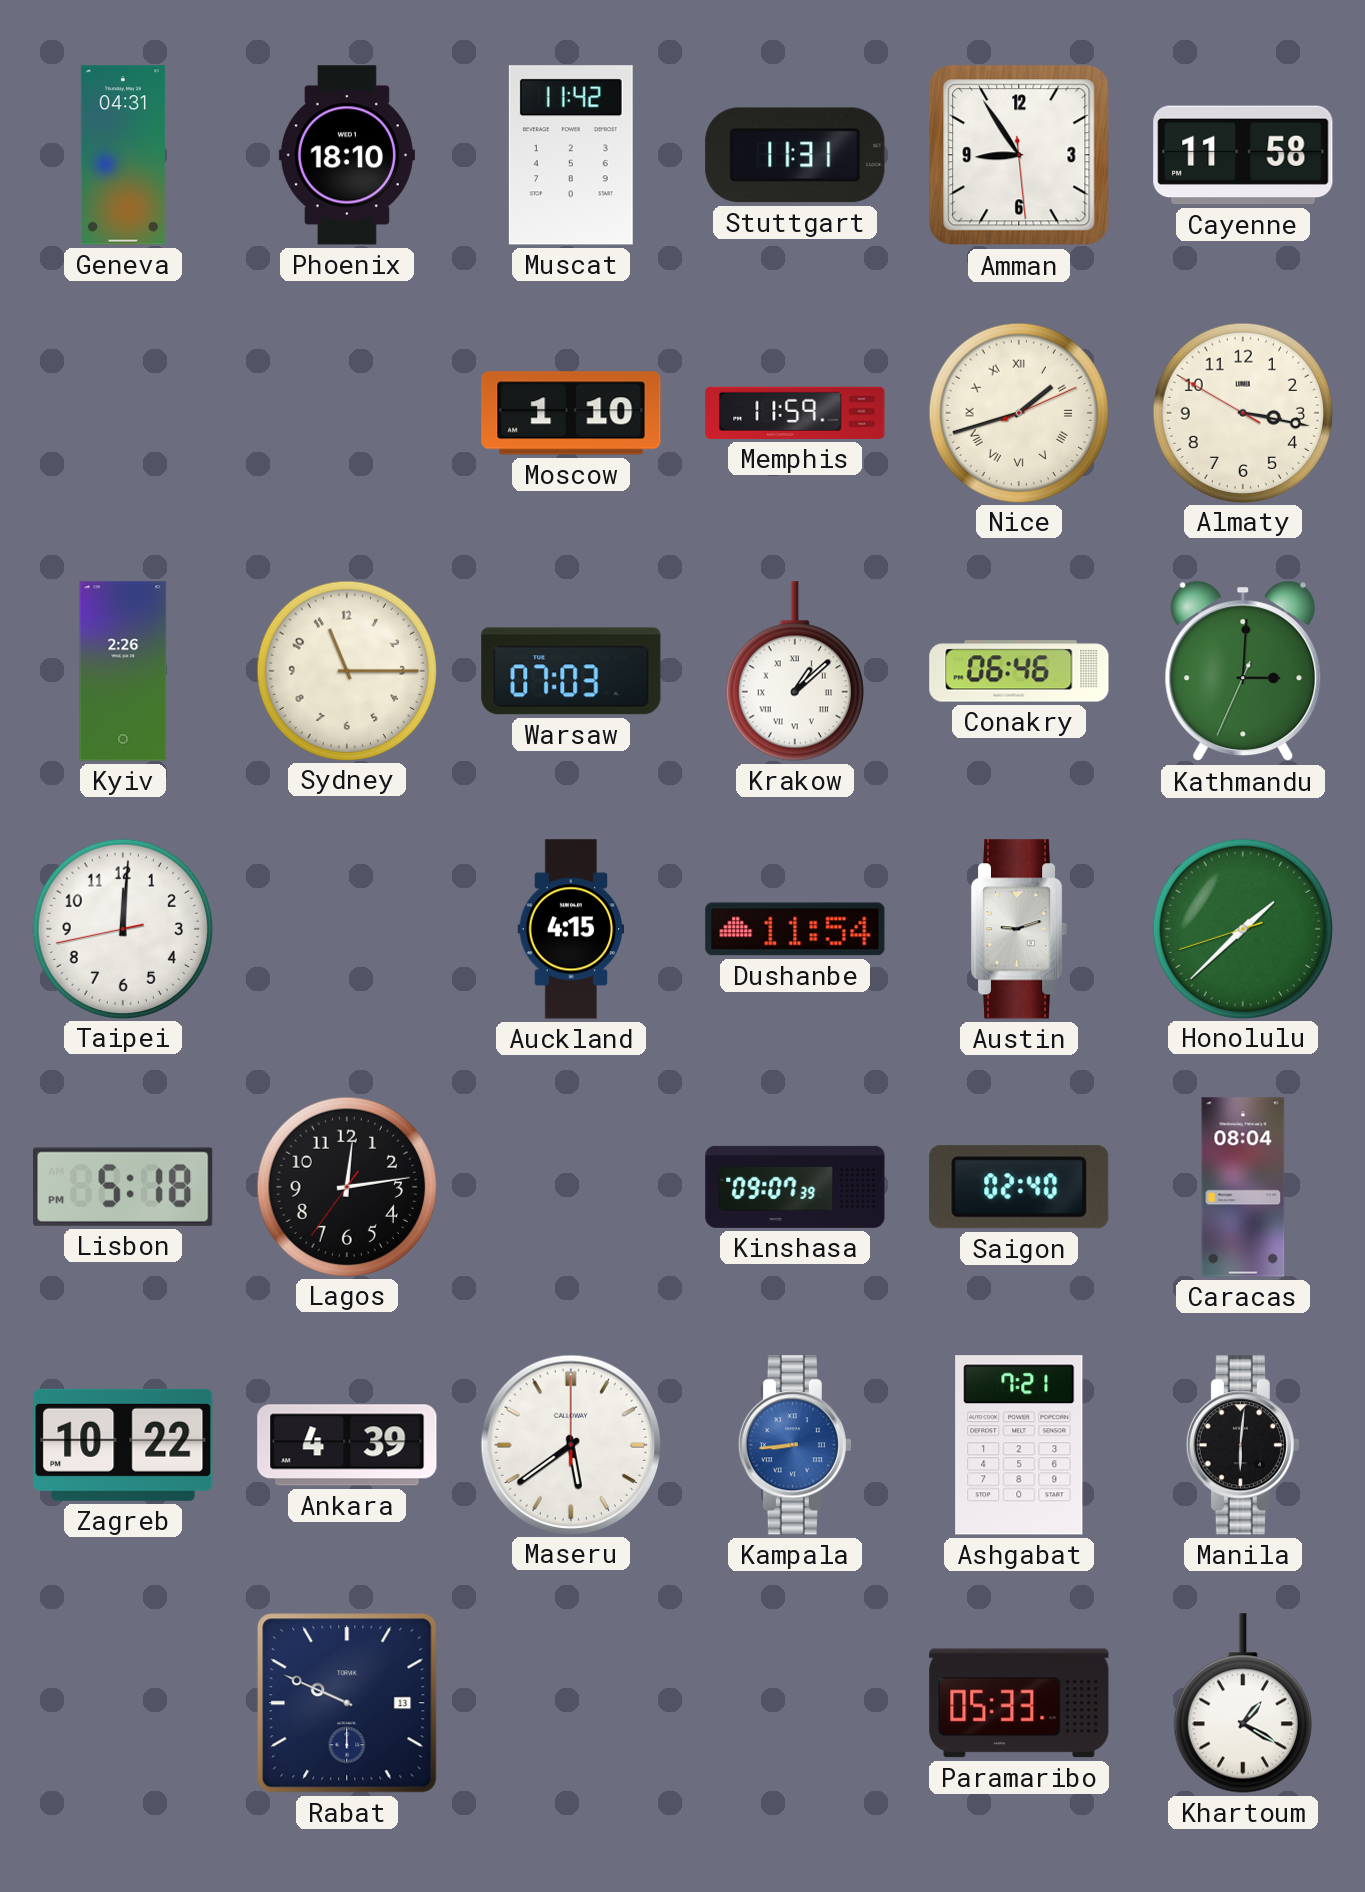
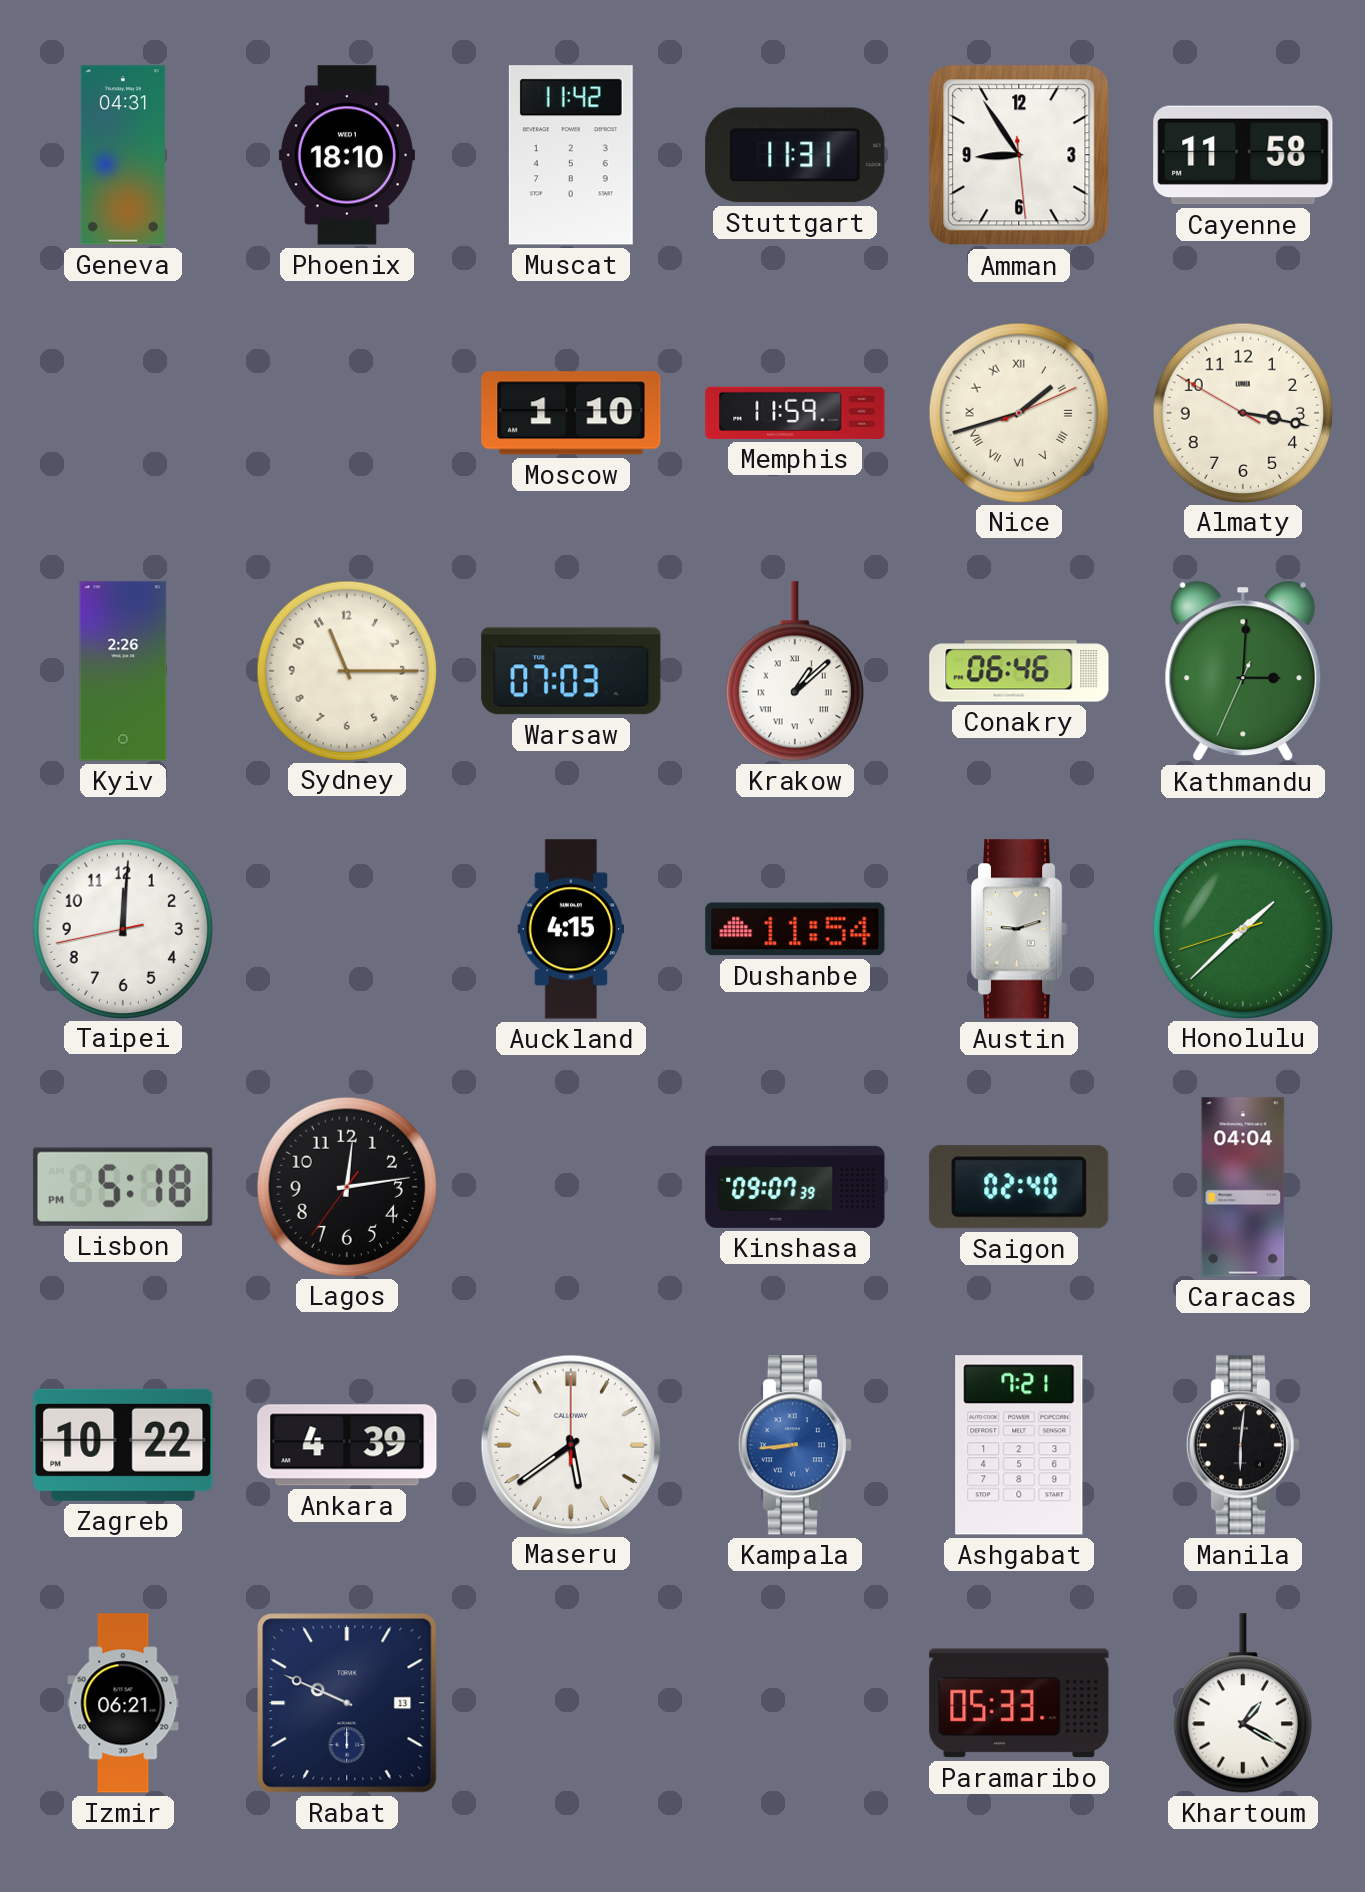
Caracas: 08:04 -> 04:04
Izmir: none -> 06:21
